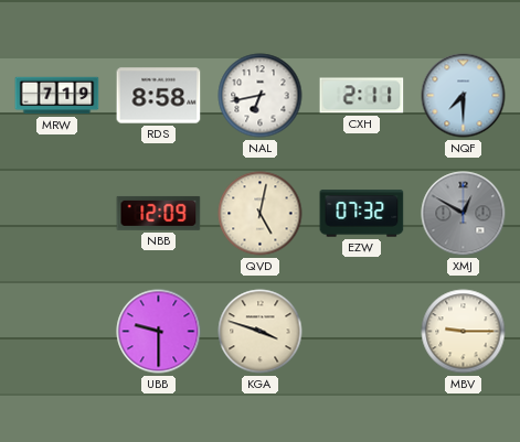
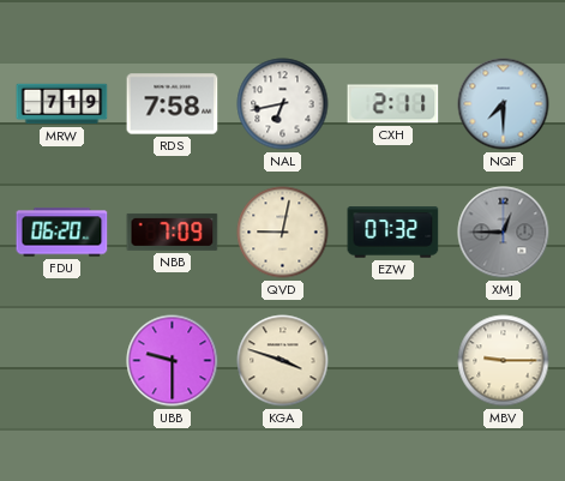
RDS: 8:58 -> 7:58
FDU: none -> 06:20
NBB: 12:09 -> 7:09
QVD: 5:02 -> 9:02
XMJ: 12:50 -> 12:45
